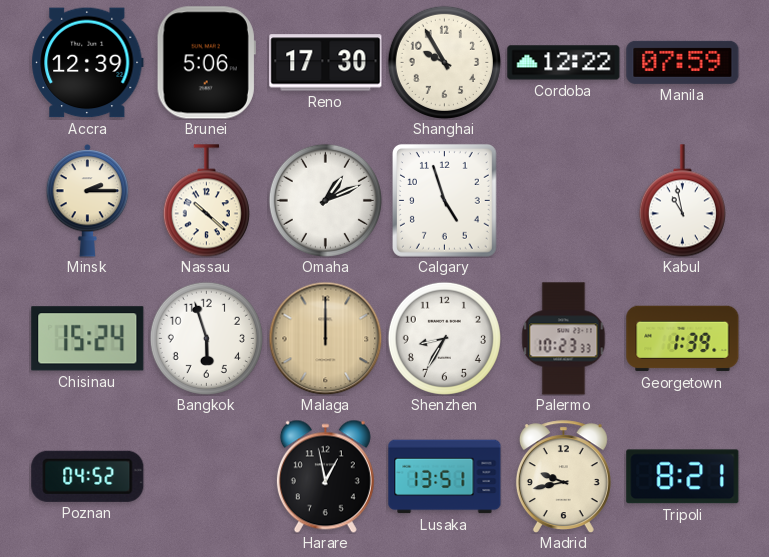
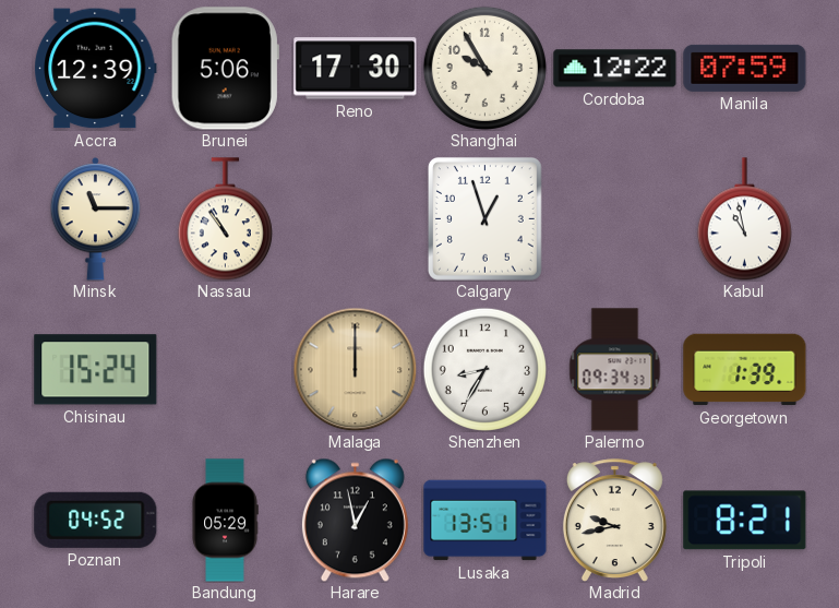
Minsk: 2:15 -> 11:15
Nassau: 10:22 -> 10:54
Omaha: 1:11 -> none
Calgary: 4:57 -> 12:57
Bangkok: 5:57 -> none
Palermo: 10:23 -> 09:34
Bandung: none -> 05:29
